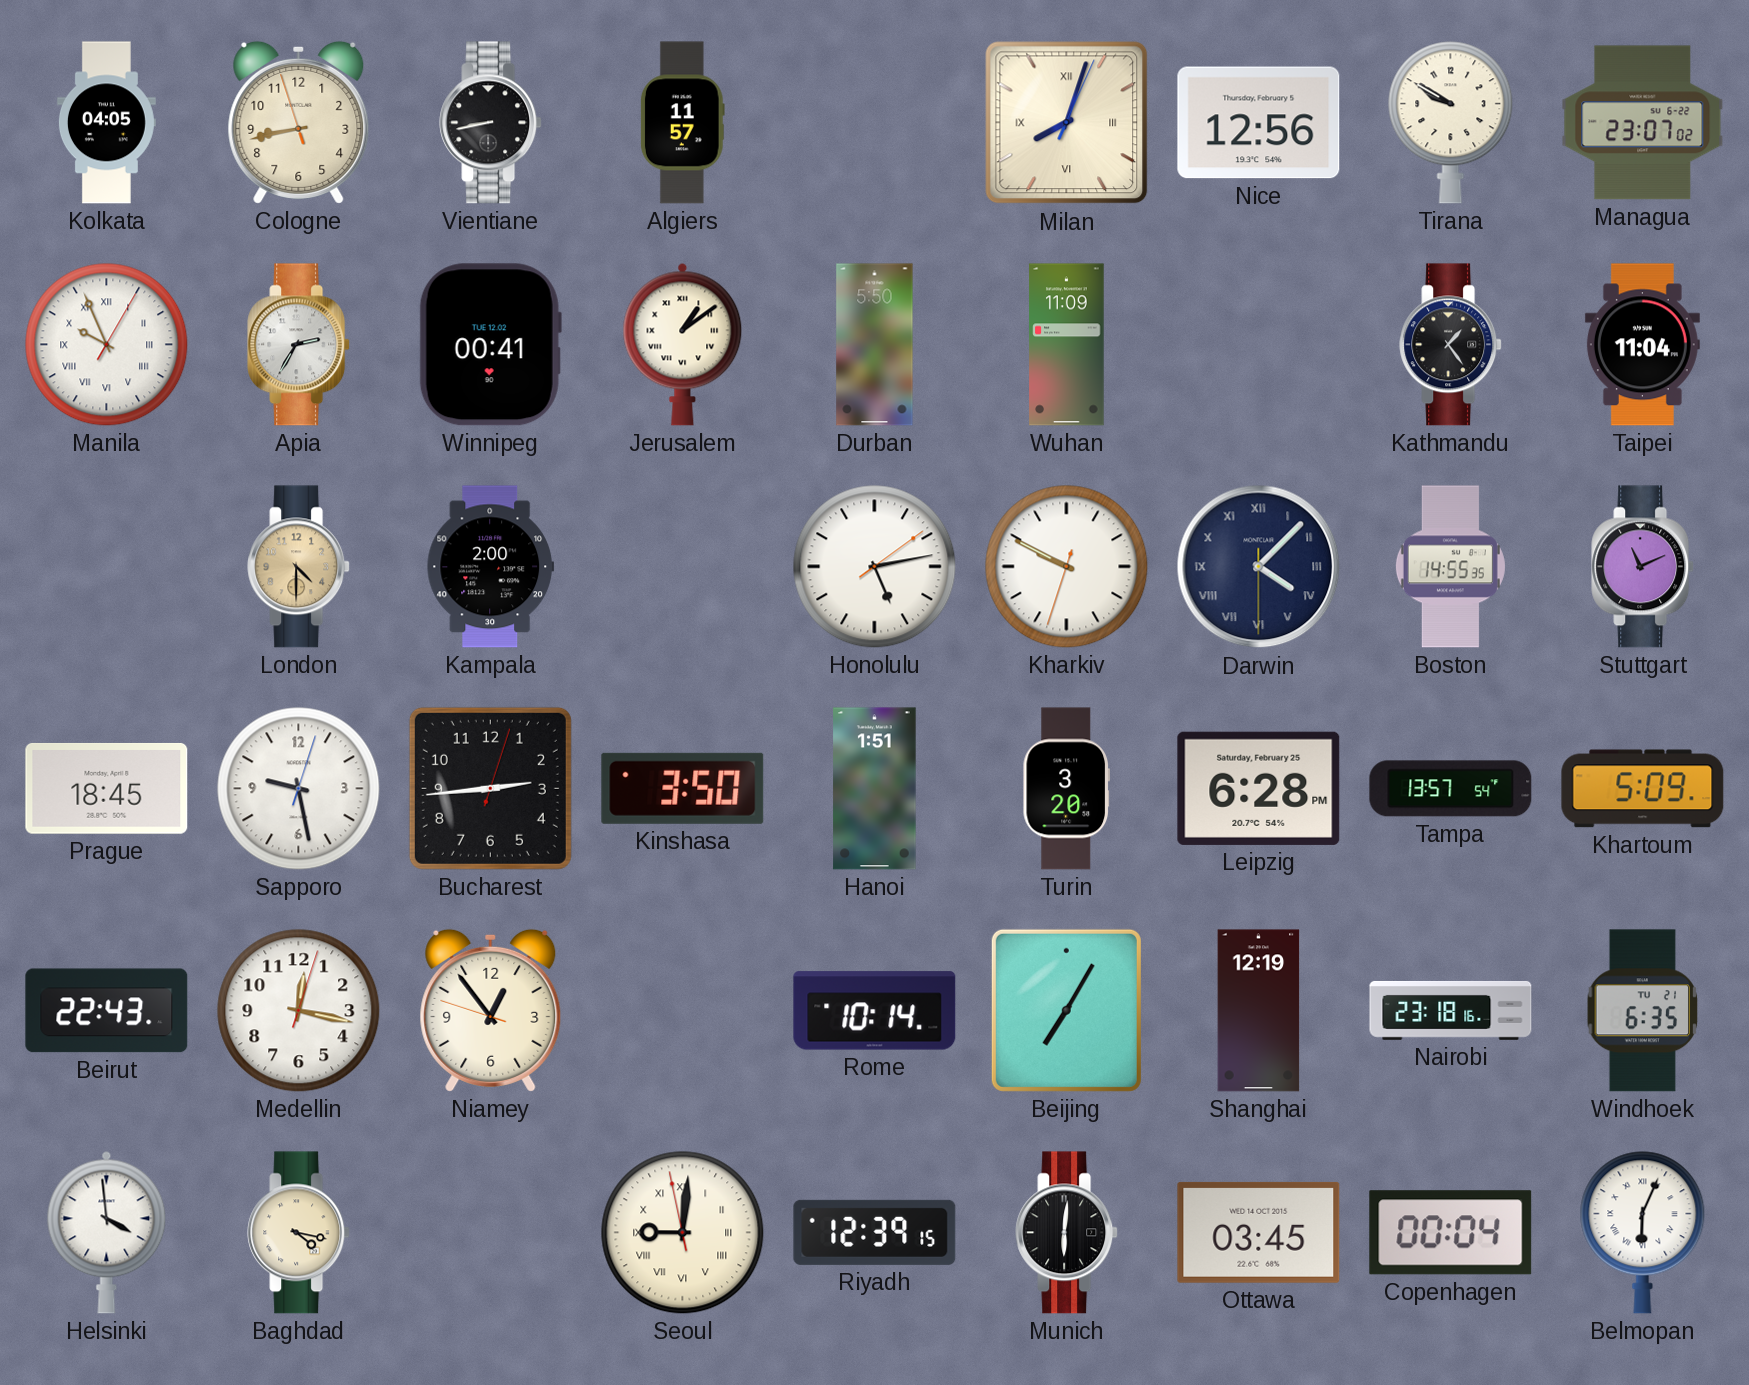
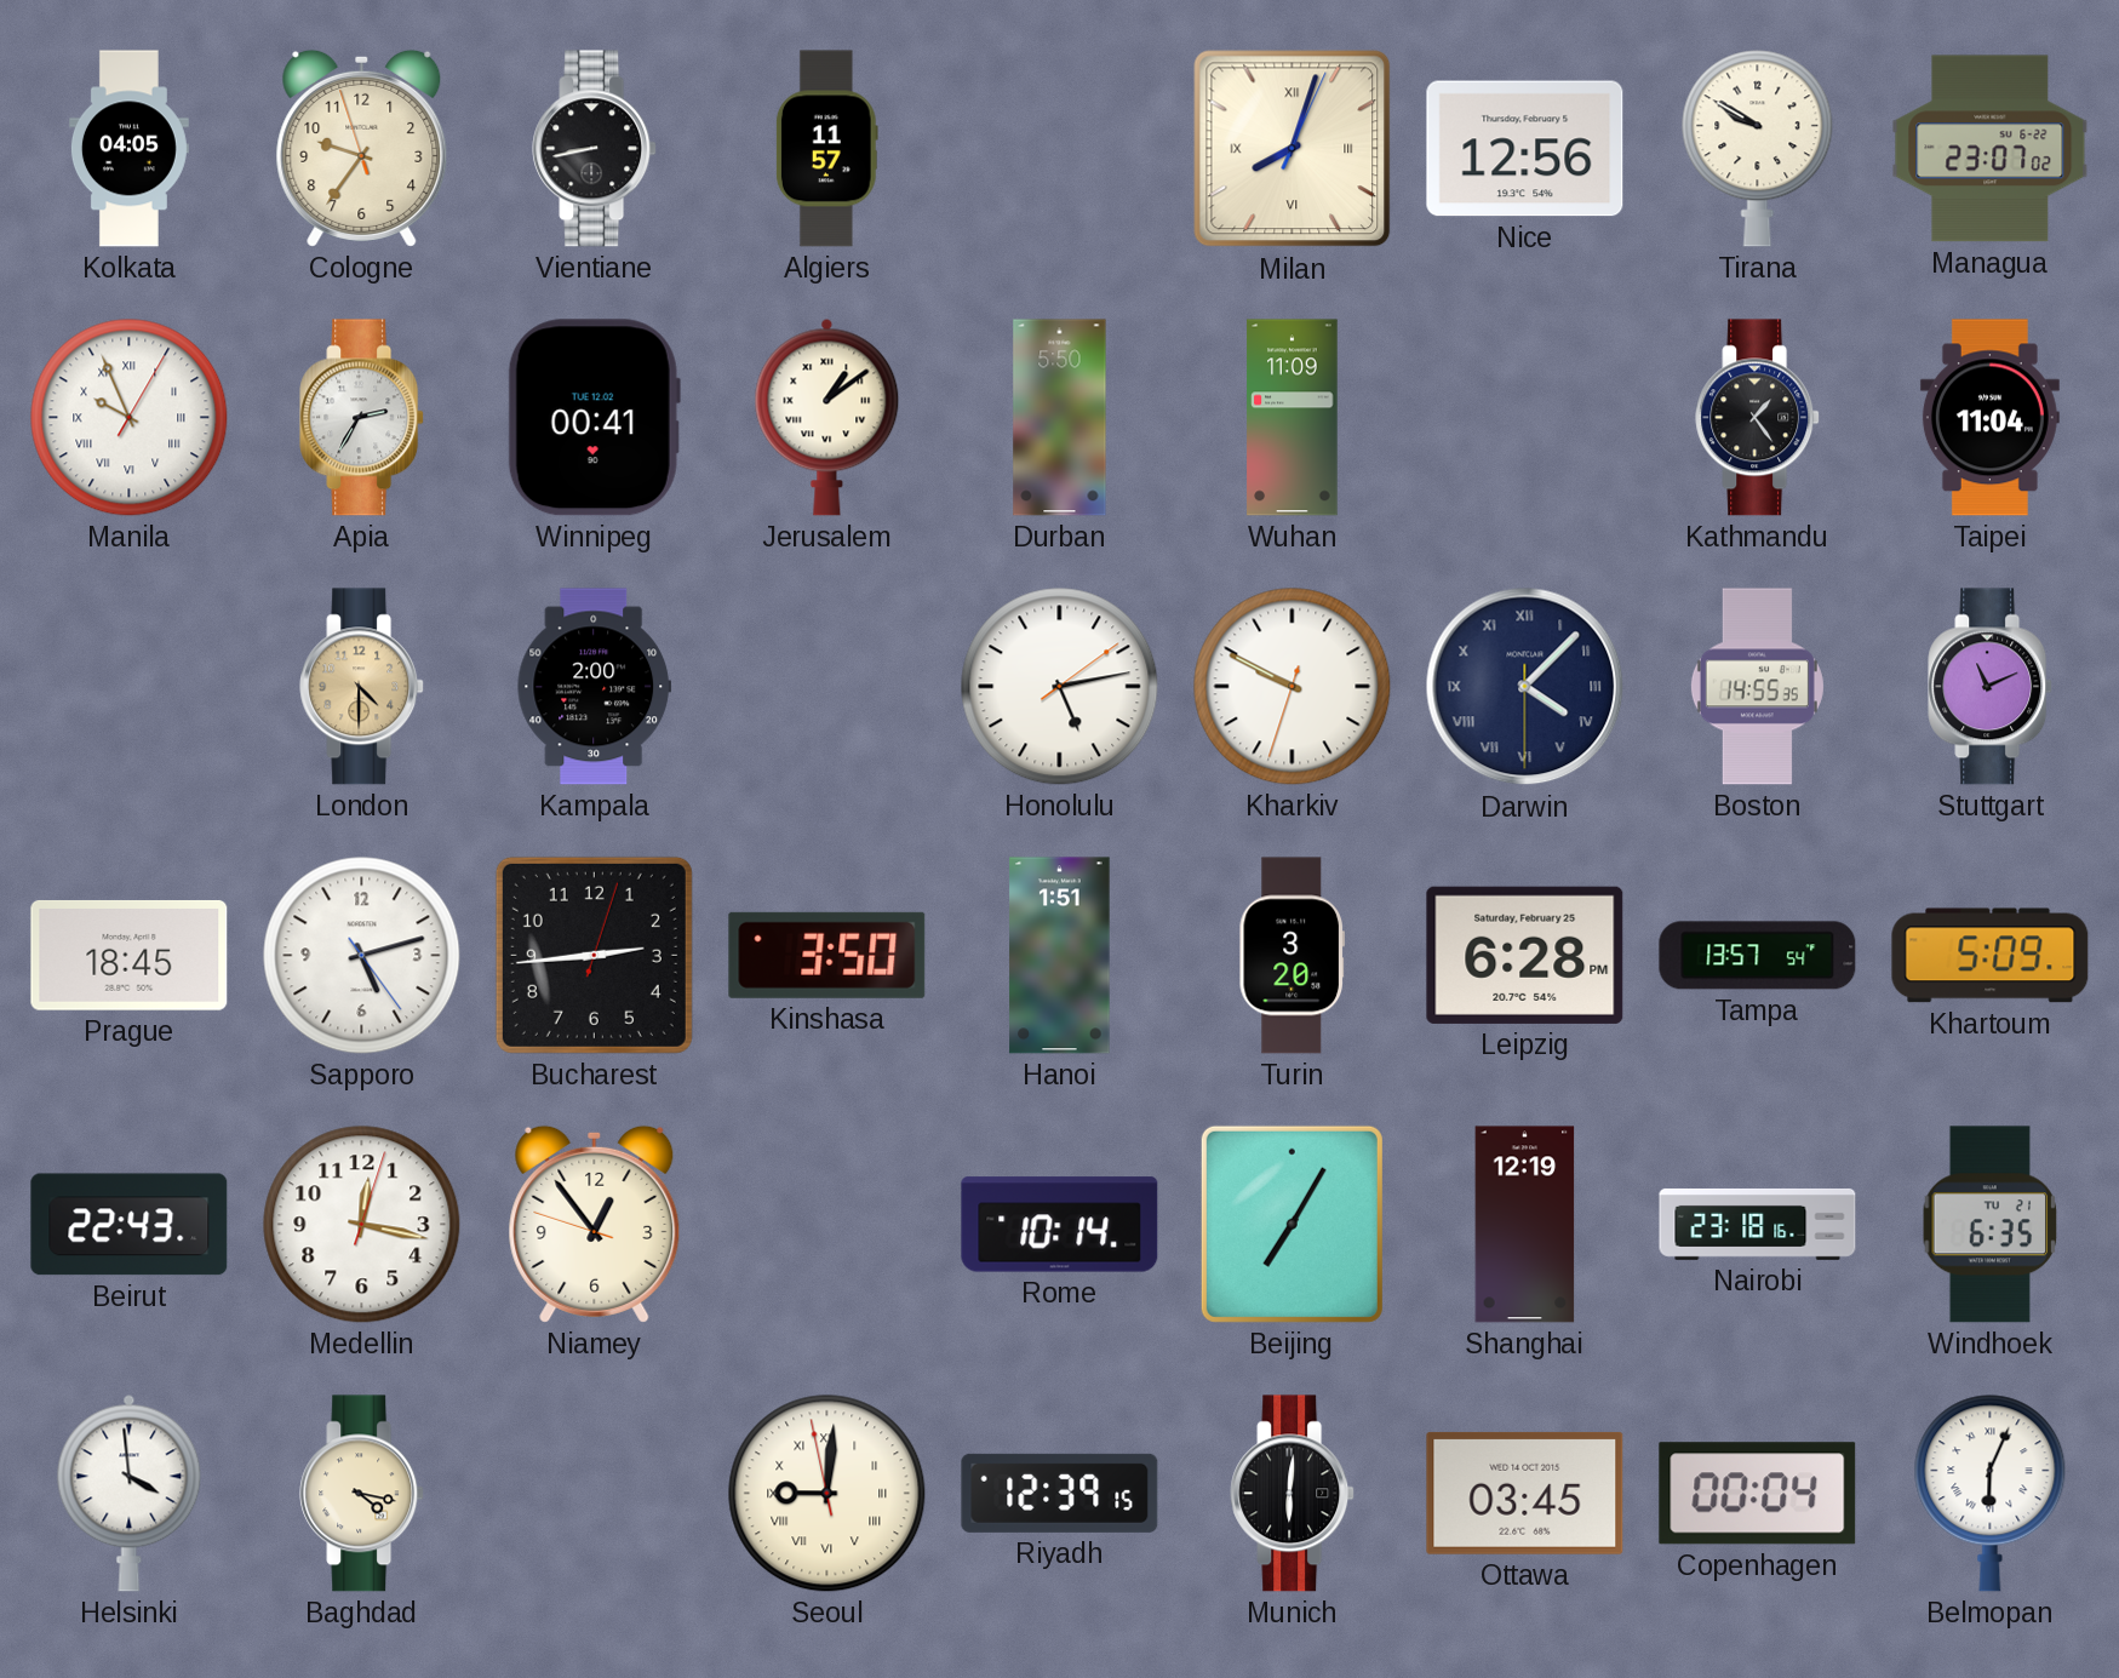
Cologne: 8:42 -> 9:35
Sapporo: 9:28 -> 5:12
